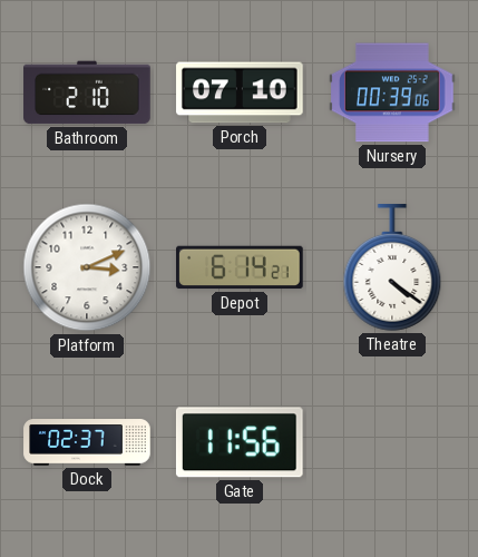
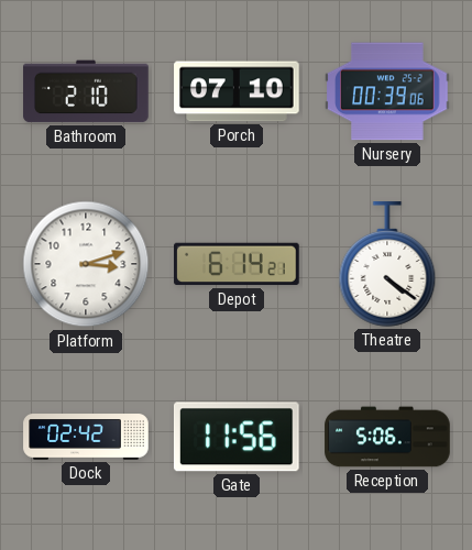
Platform: 3:11 -> 3:12
Dock: 02:37 -> 02:42
Reception: none -> 5:06
